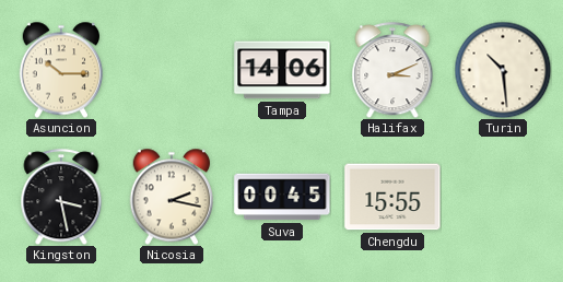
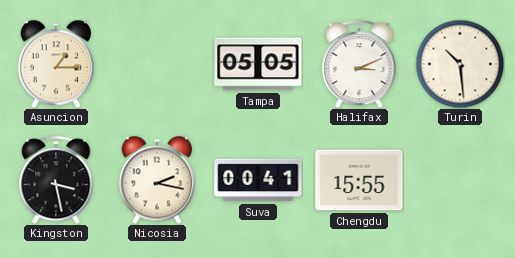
Asuncion: 10:15 -> 1:15
Tampa: 14:06 -> 05:05
Suva: 00:45 -> 00:41
